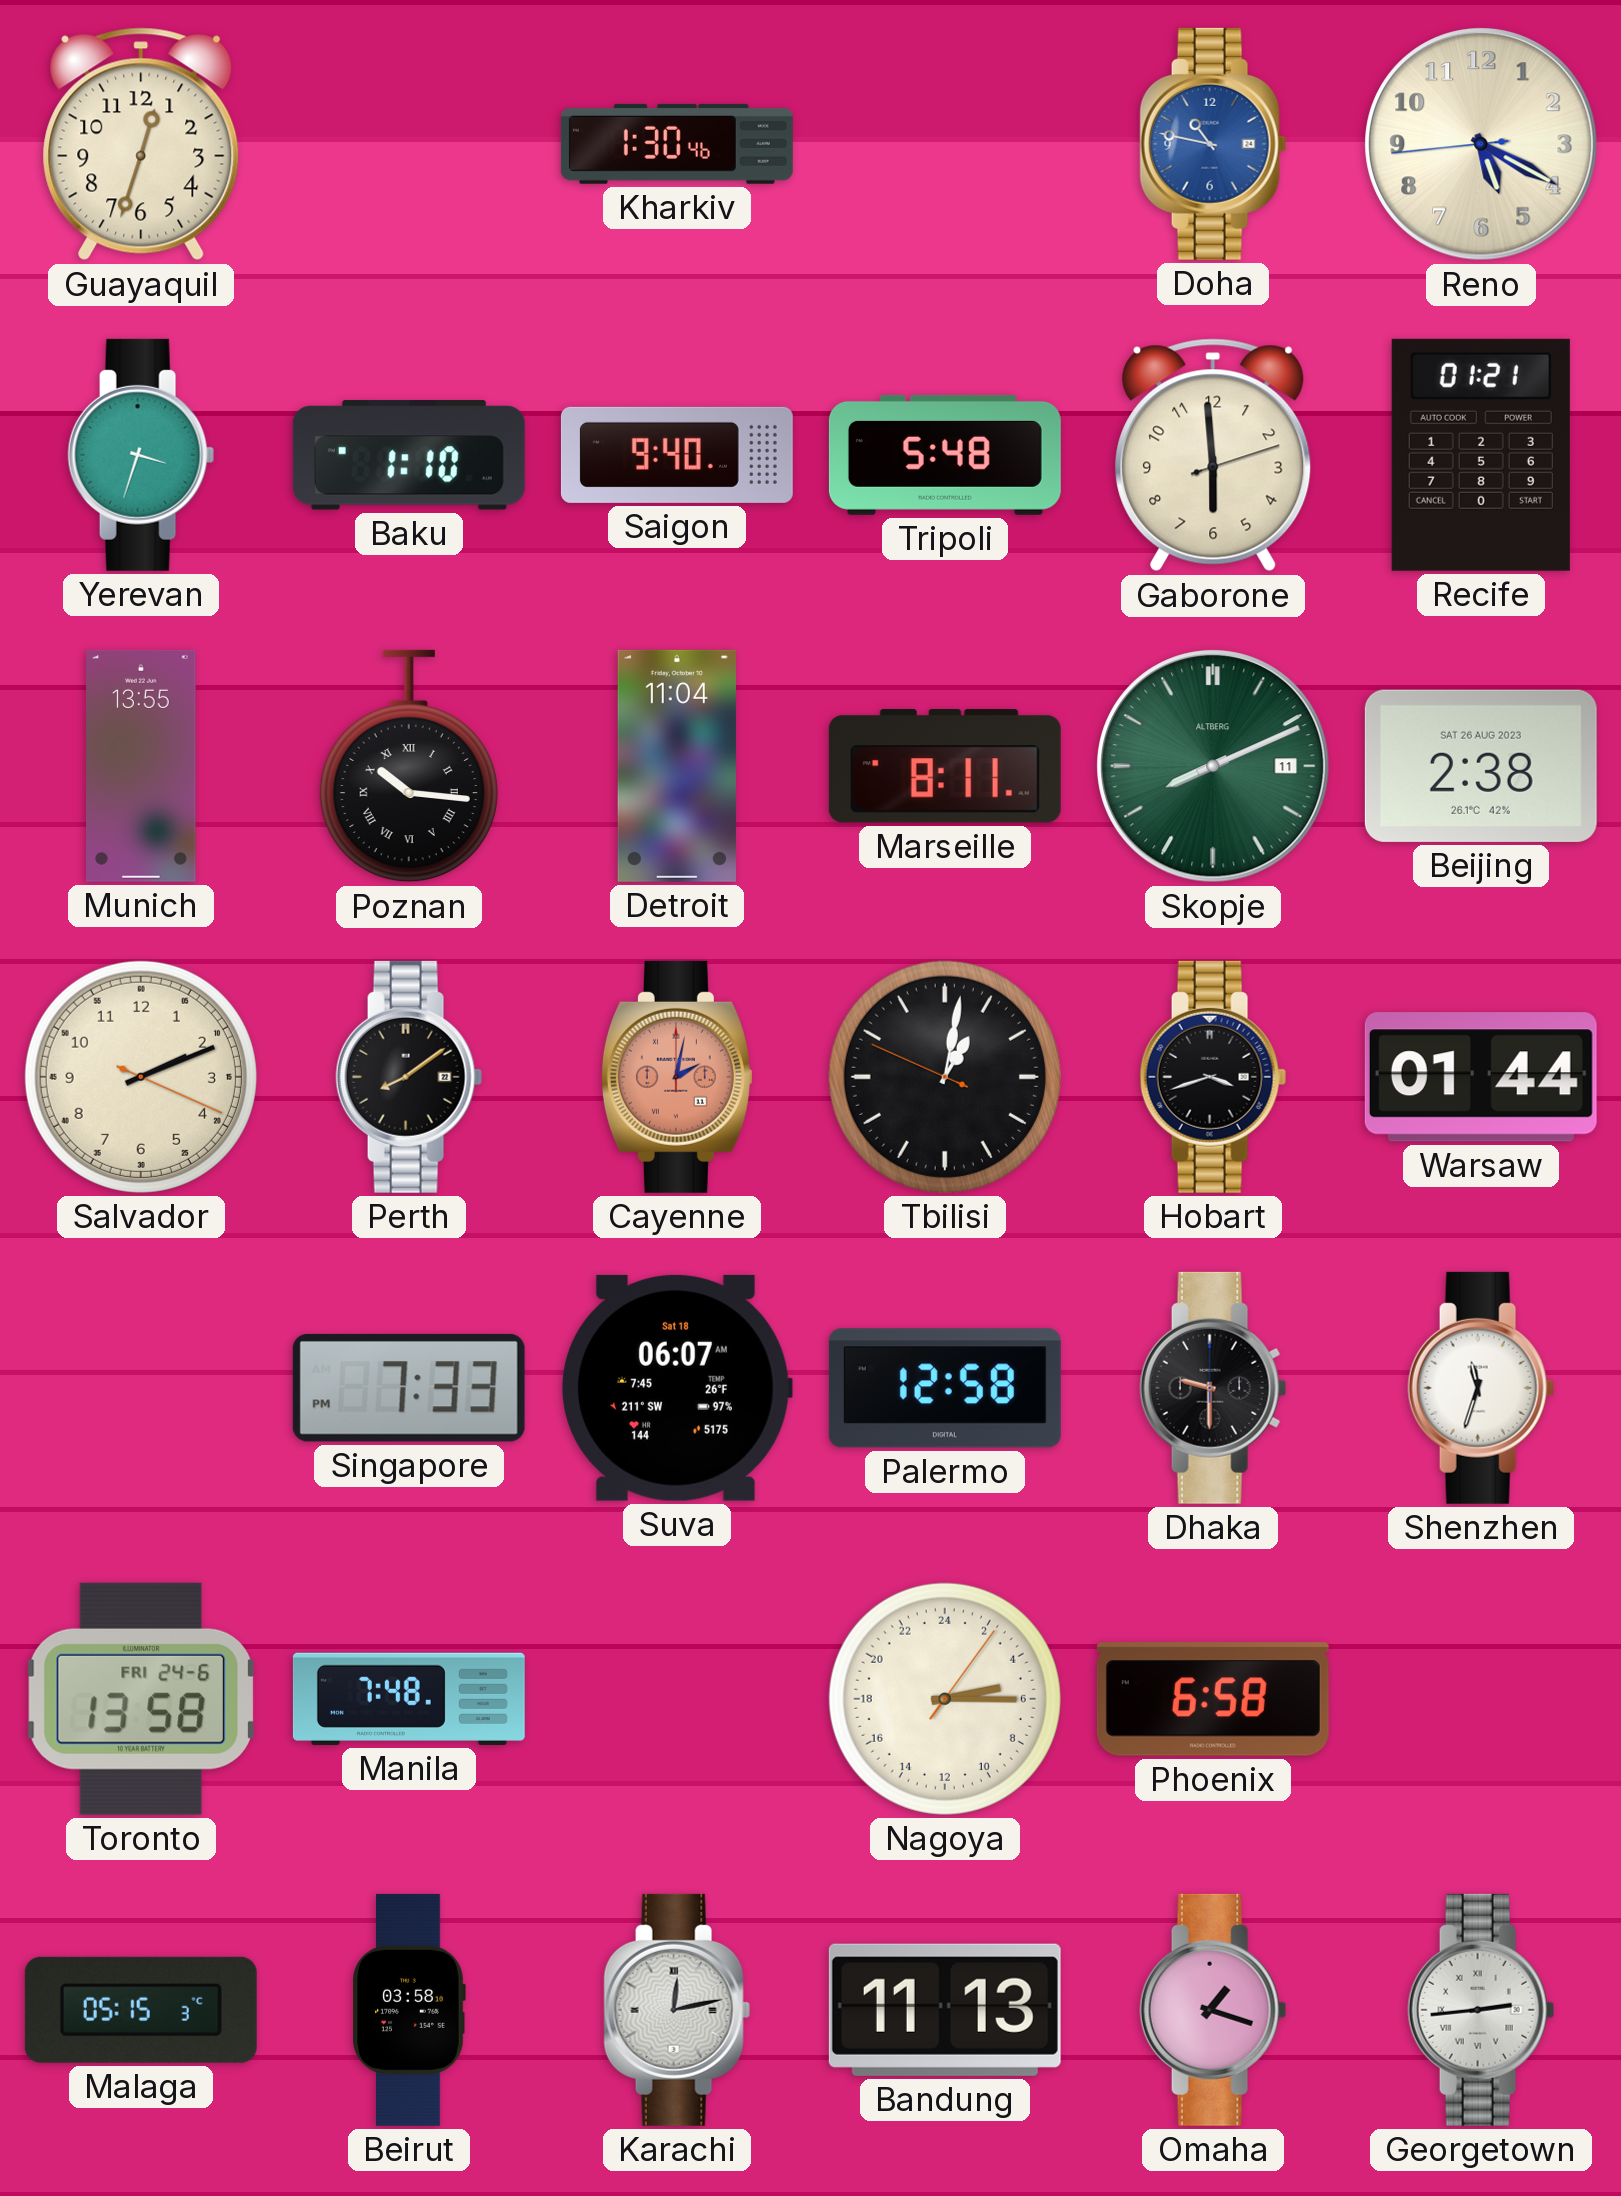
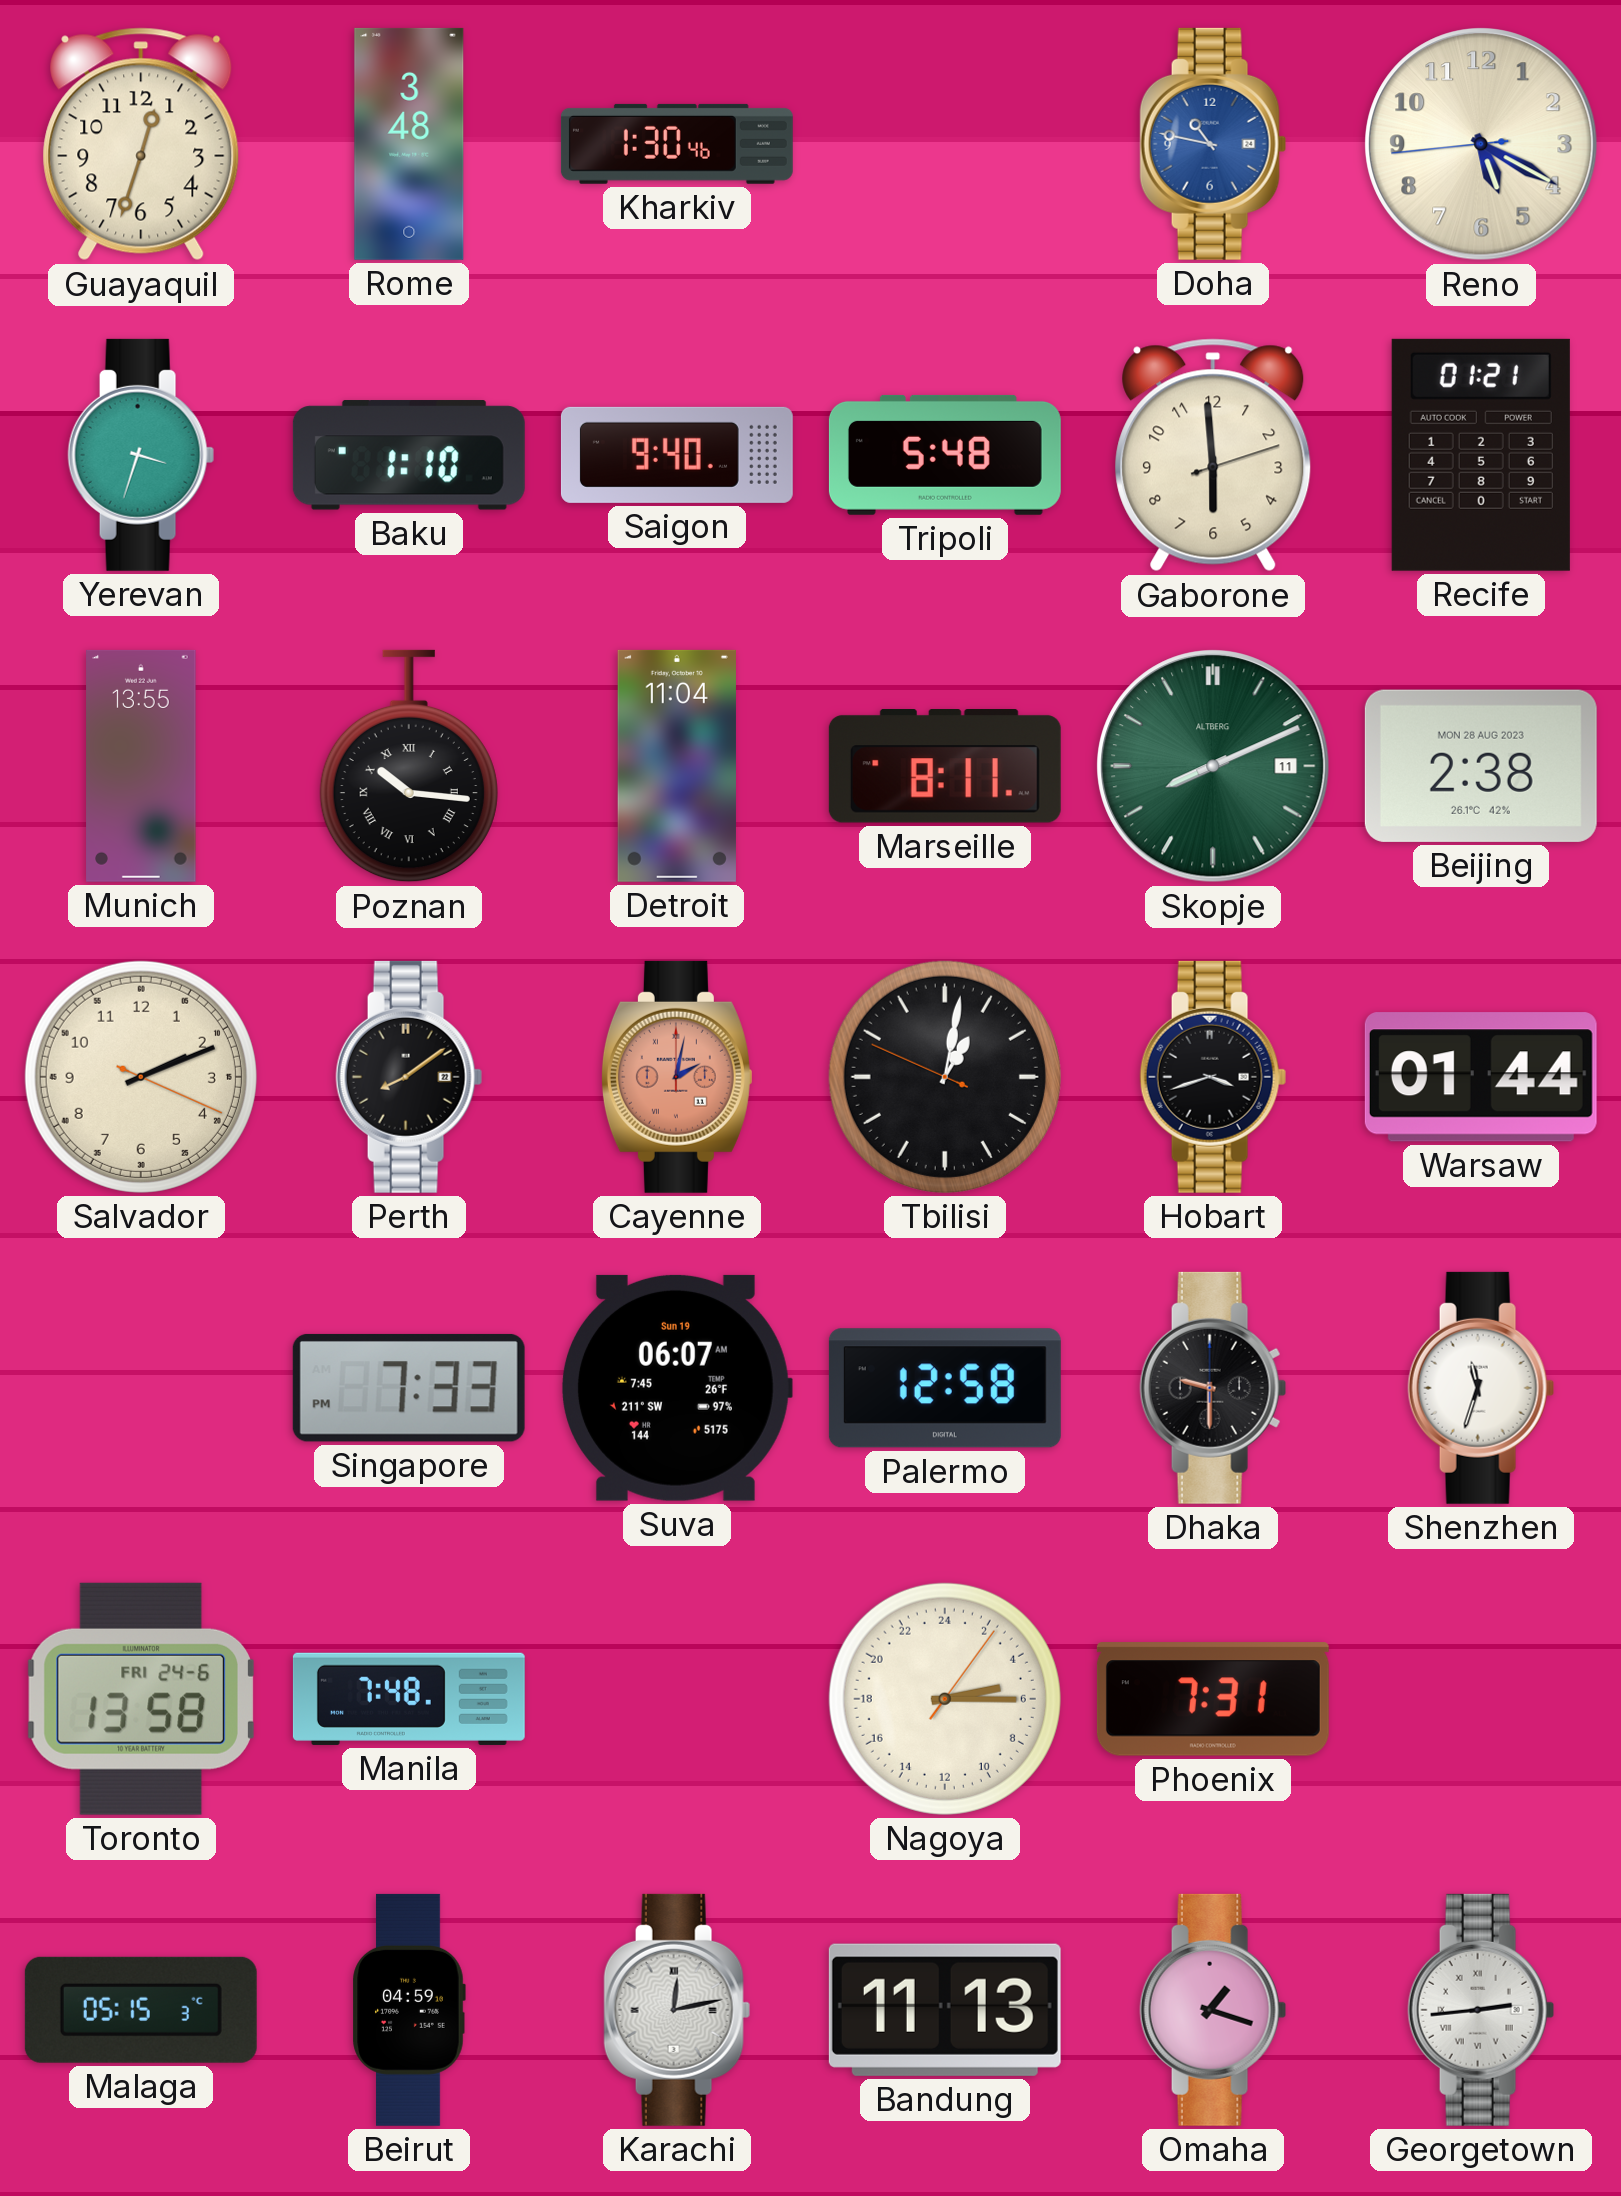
Rome: none -> 3:48
Beijing date: SAT 26 AUG 2023 -> MON 28 AUG 2023
Suva date: Sat 18 -> Sun 19
Phoenix: 6:58 -> 7:31
Beirut: 03:58 -> 04:59
